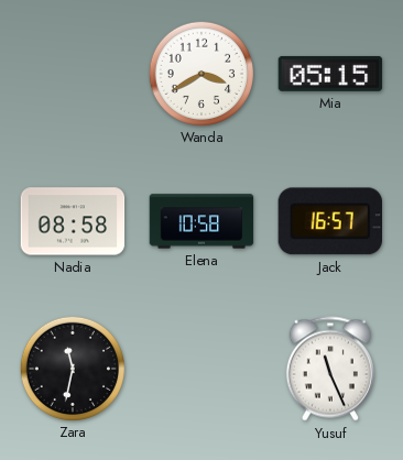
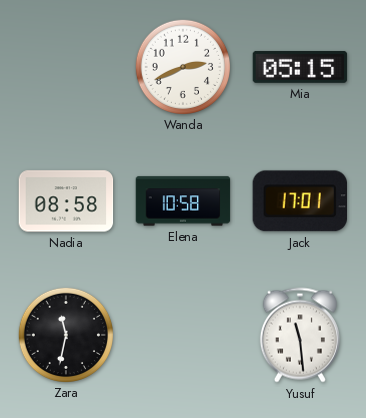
Wanda: 3:40 -> 2:41
Jack: 16:57 -> 17:01
Yusuf: 11:26 -> 11:29
